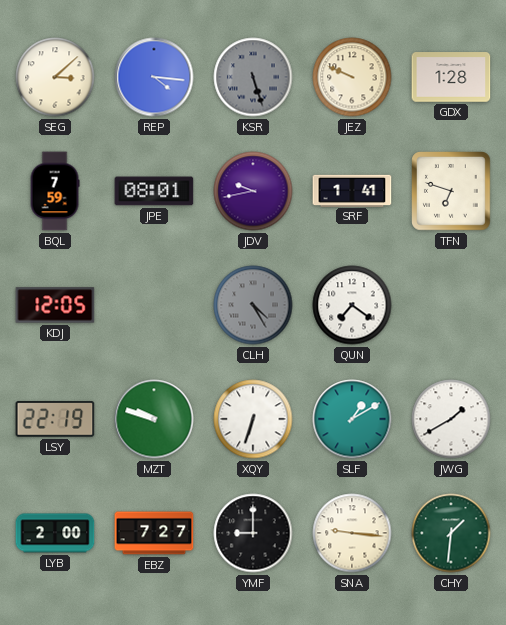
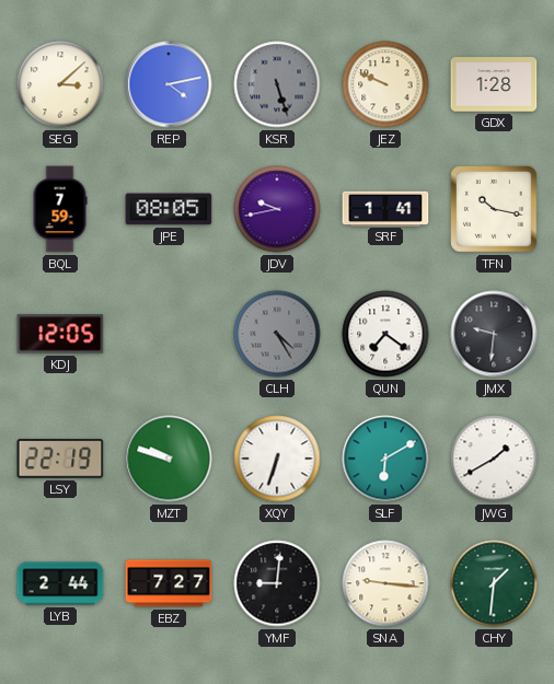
REP: 4:16 -> 4:13
JPE: 08:01 -> 08:05
TFN: 6:48 -> 10:17
JMX: none -> 9:31
SLF: 1:10 -> 6:10
LYB: 2:00 -> 2:44
YMF: 9:00 -> 9:01
